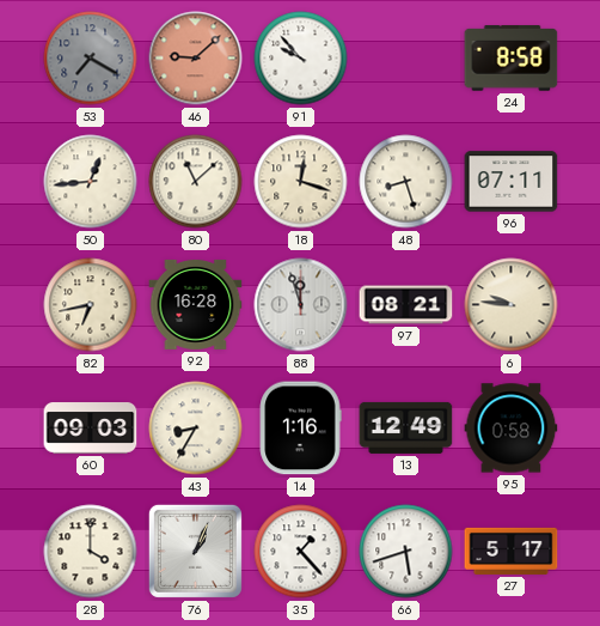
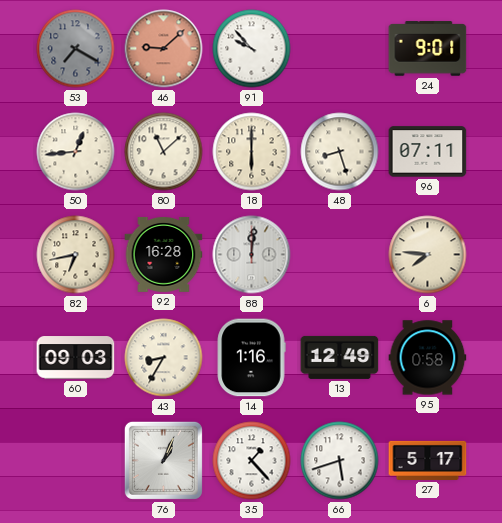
24: 8:58 -> 9:01
18: 12:18 -> 6:00
88: 11:57 -> 12:01
97: 08:21 -> none
6: 9:46 -> 7:46
28: 4:00 -> none
